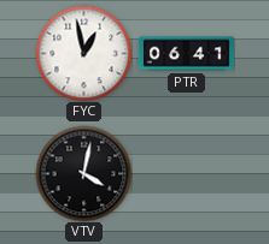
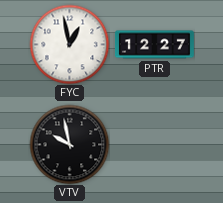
PTR: 06:41 -> 12:27
VTV: 4:02 -> 9:58
